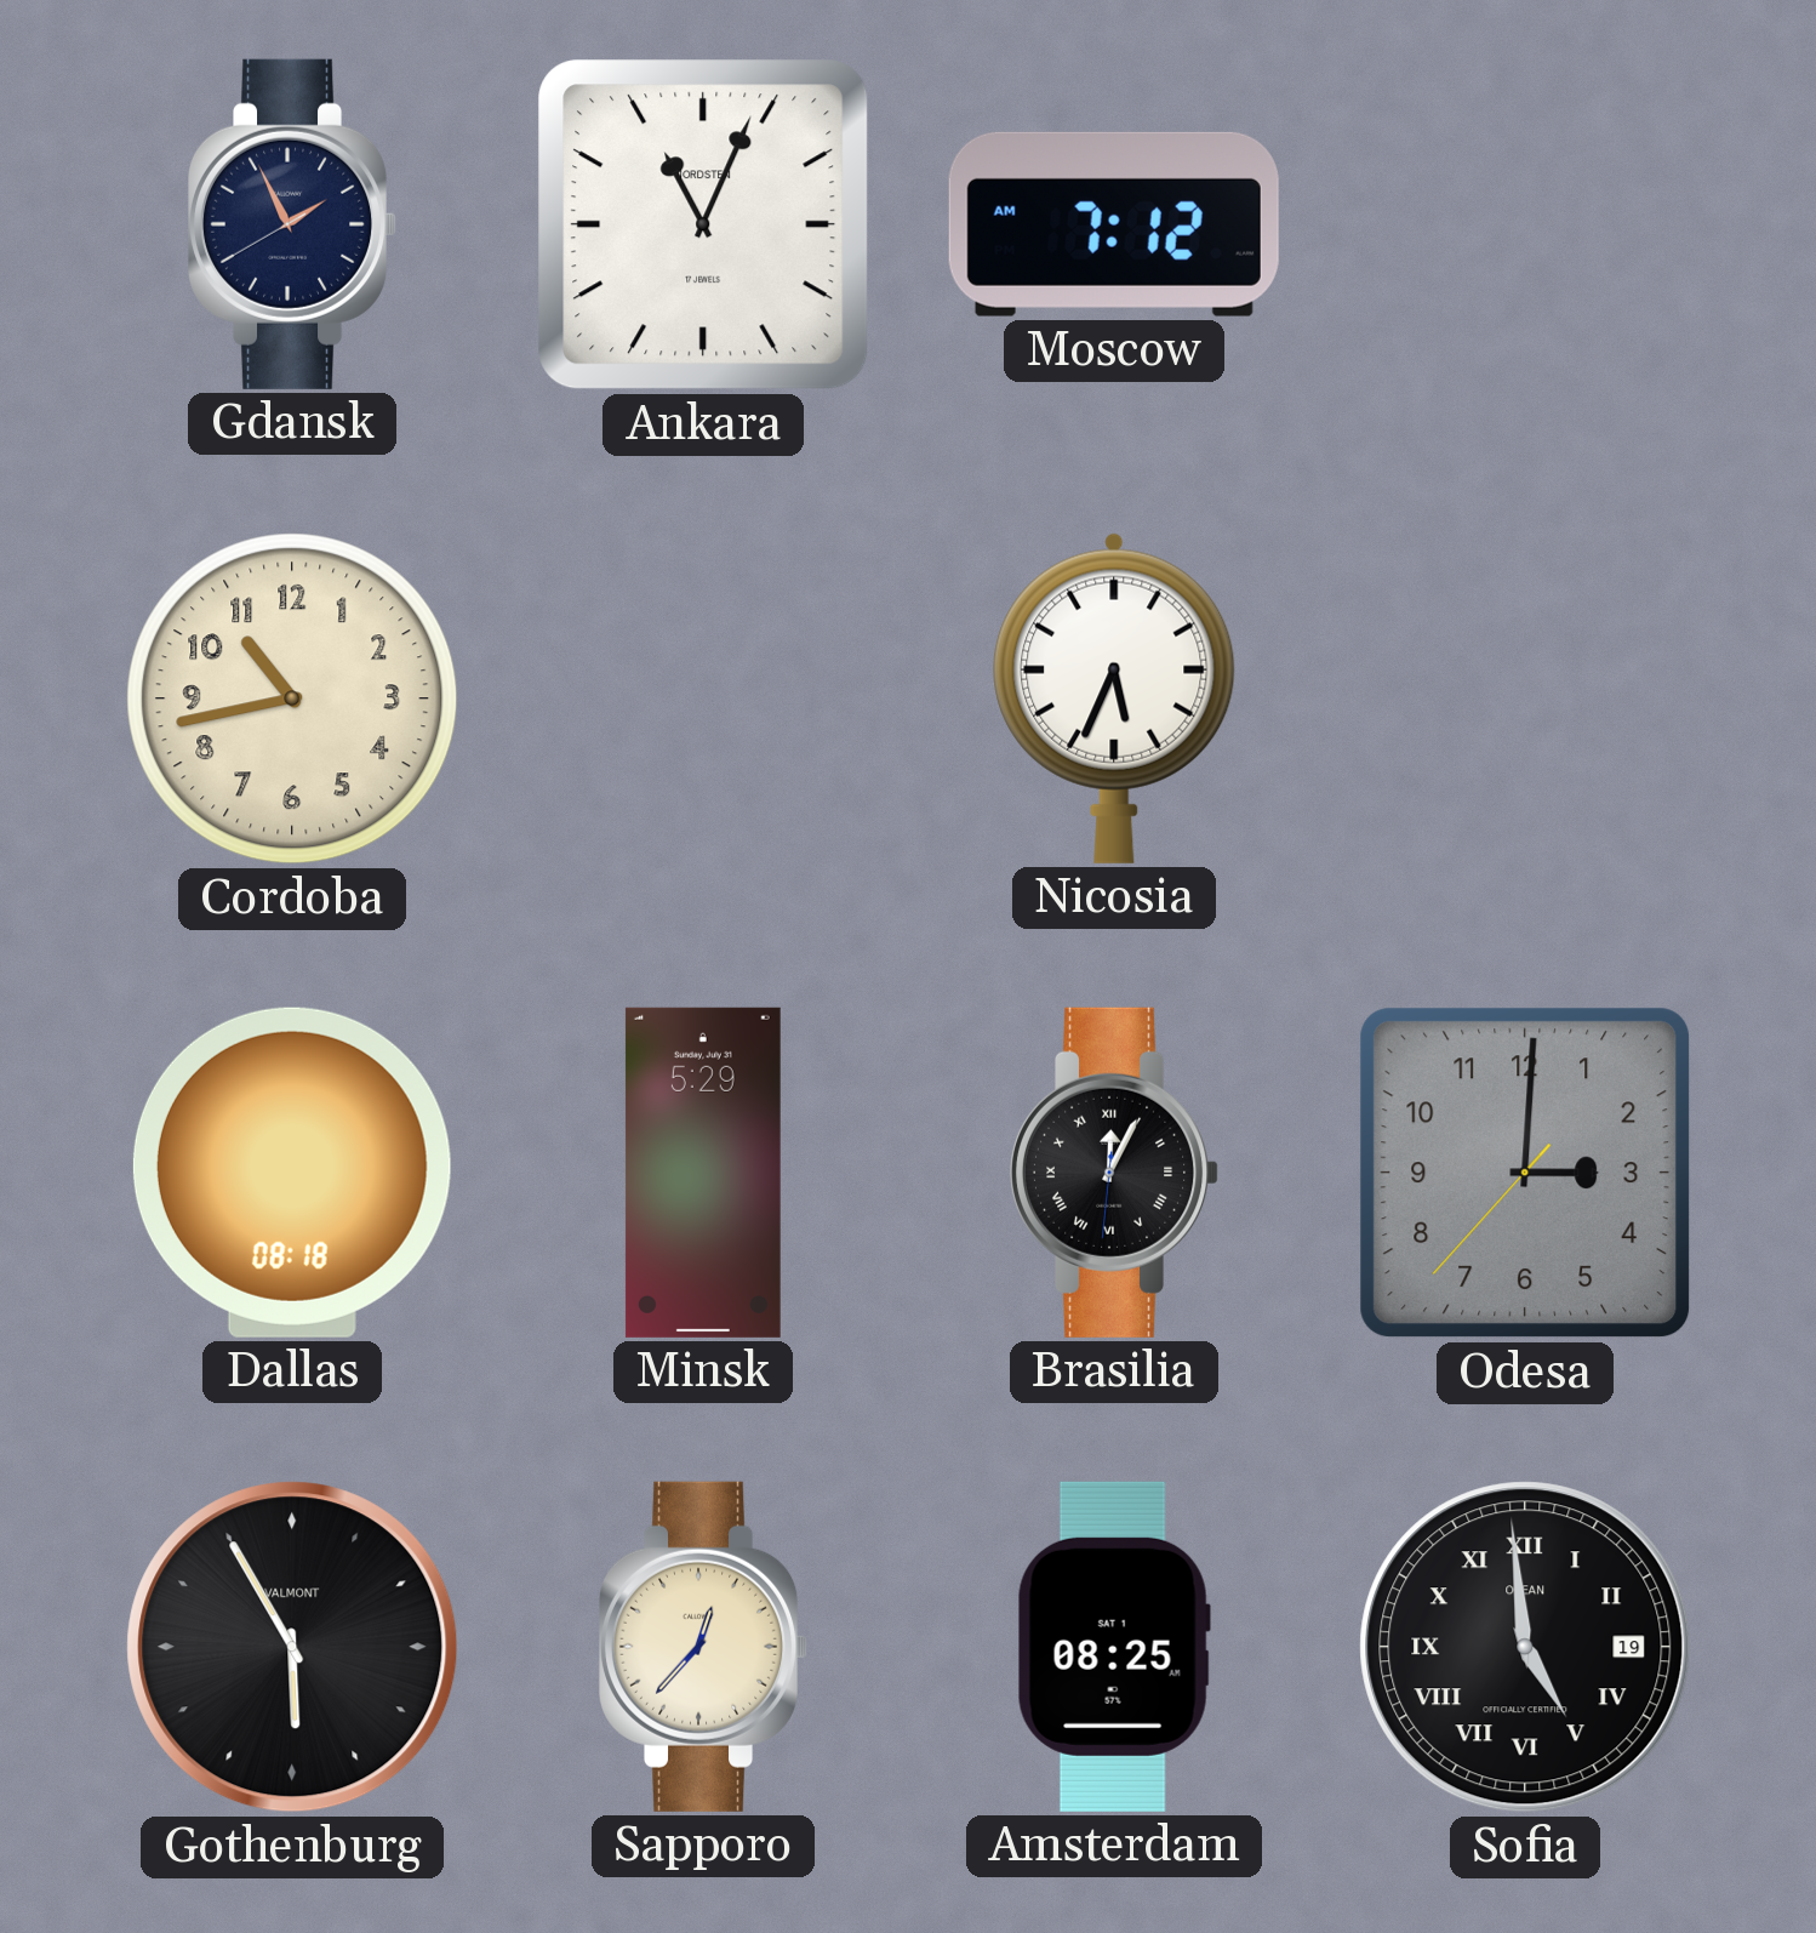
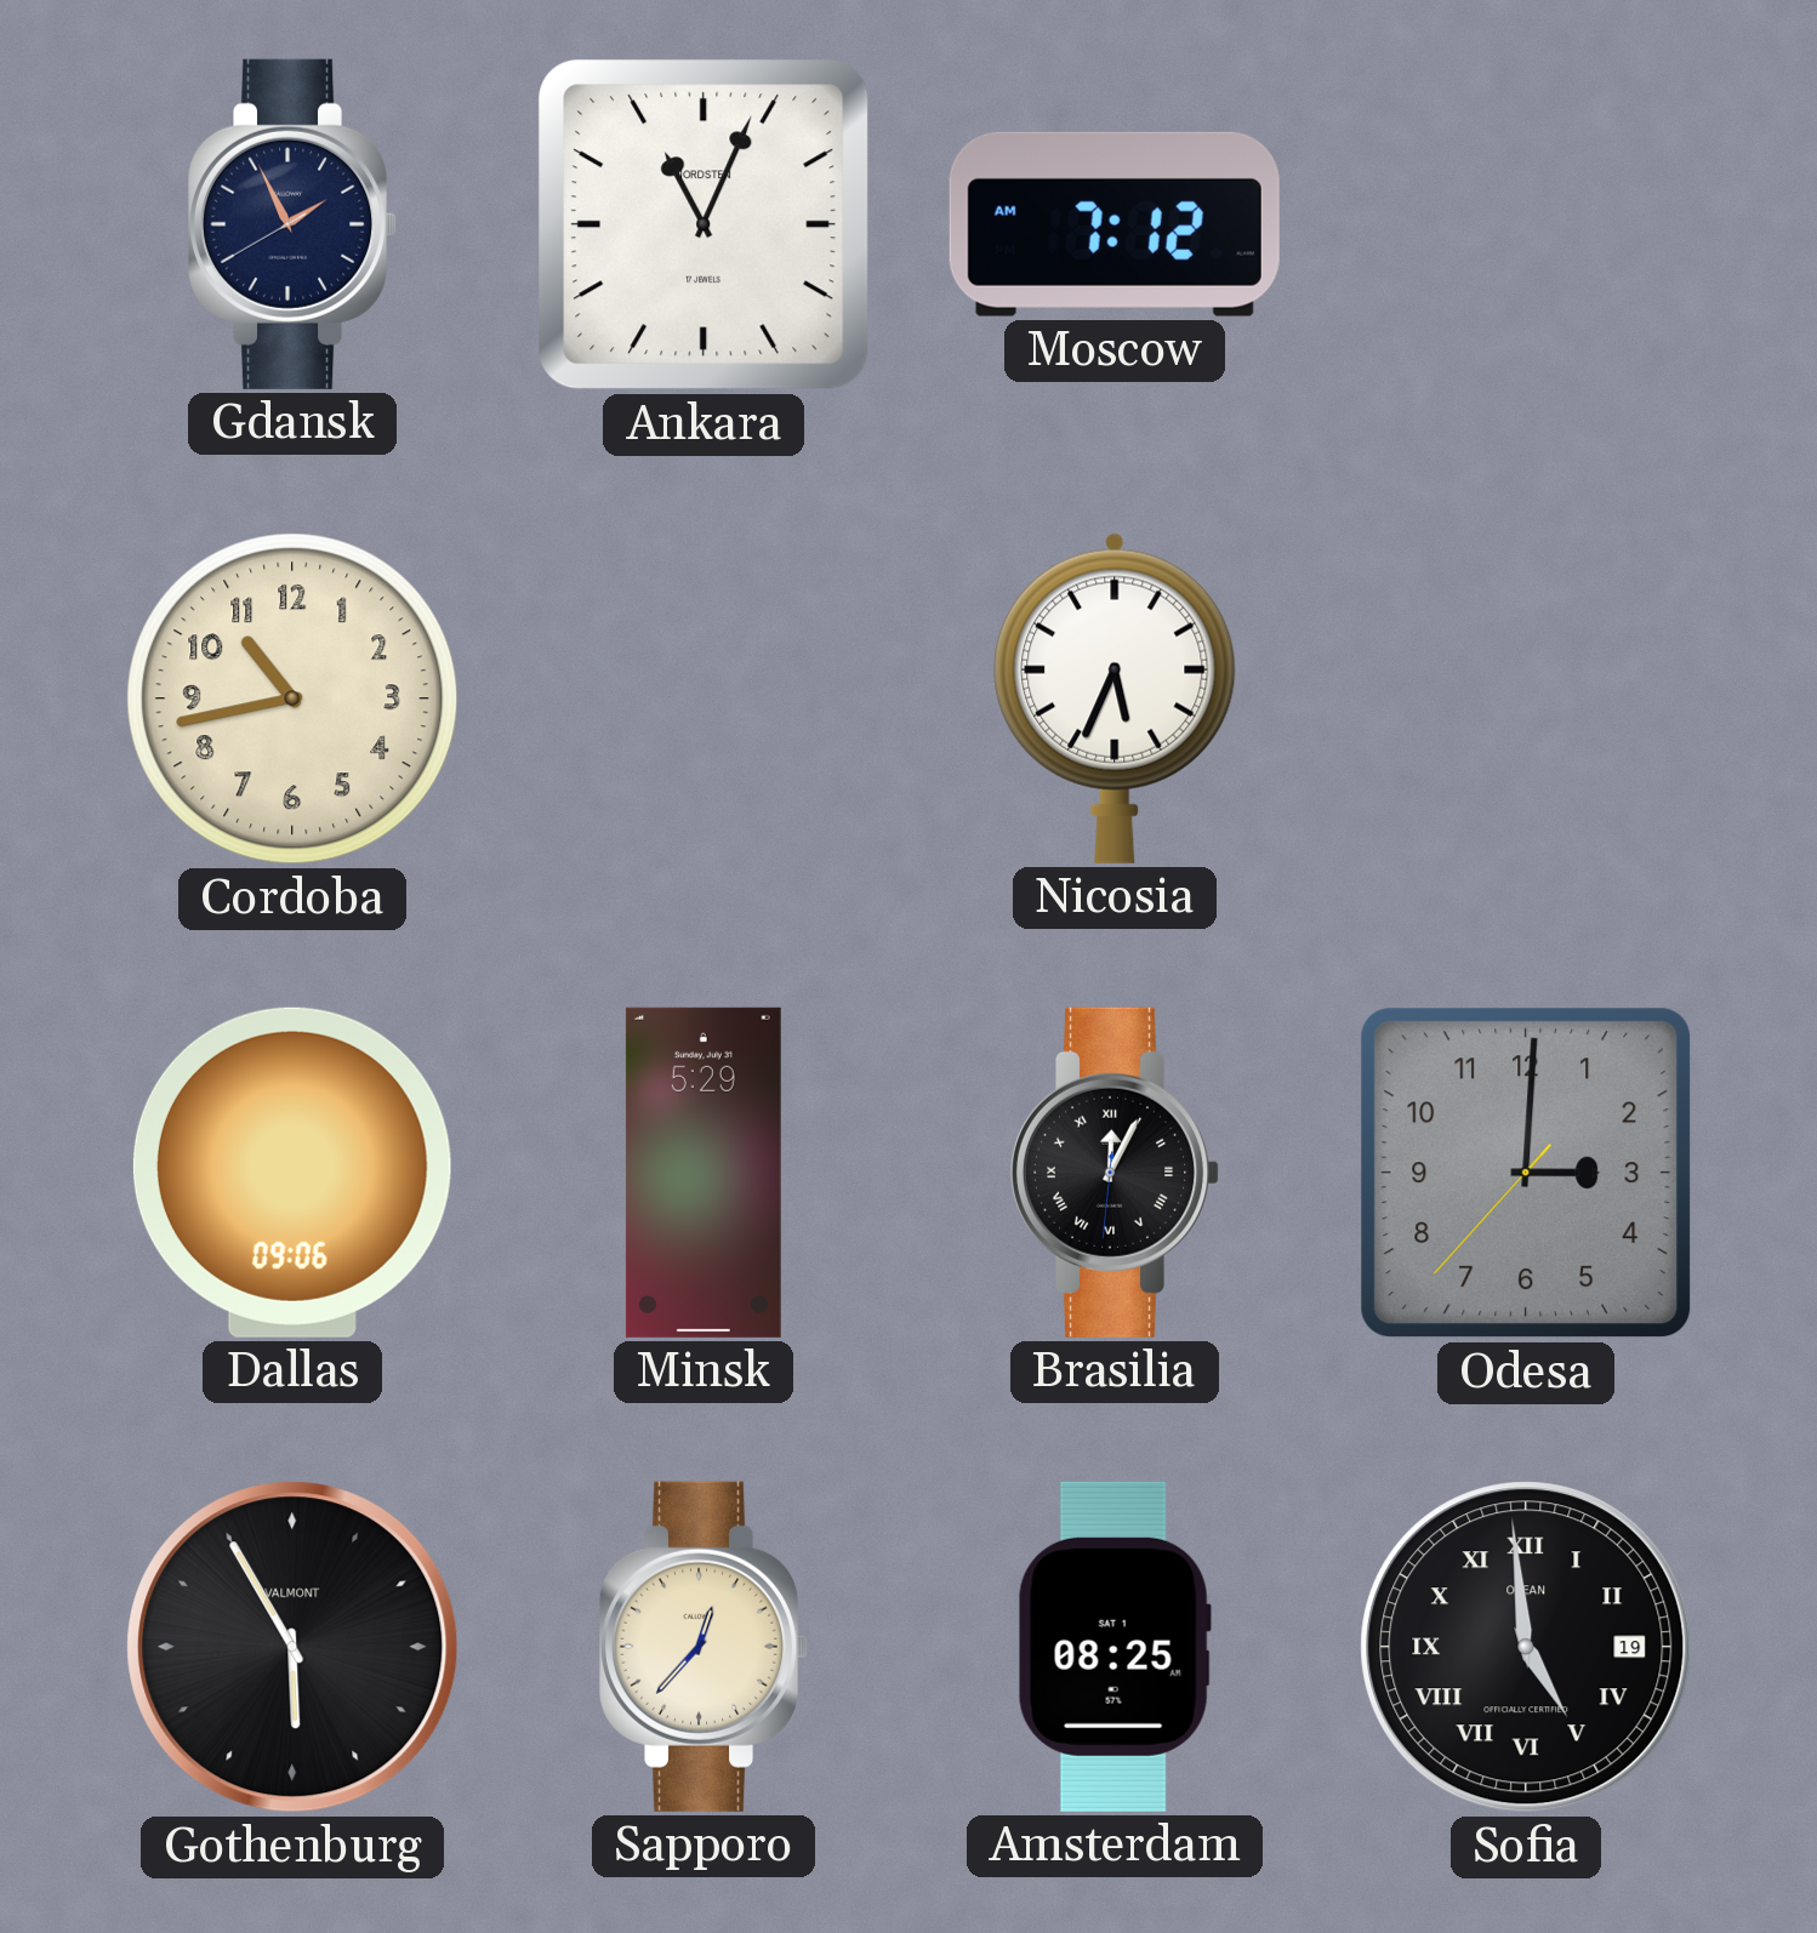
Dallas: 08:18 -> 09:06
